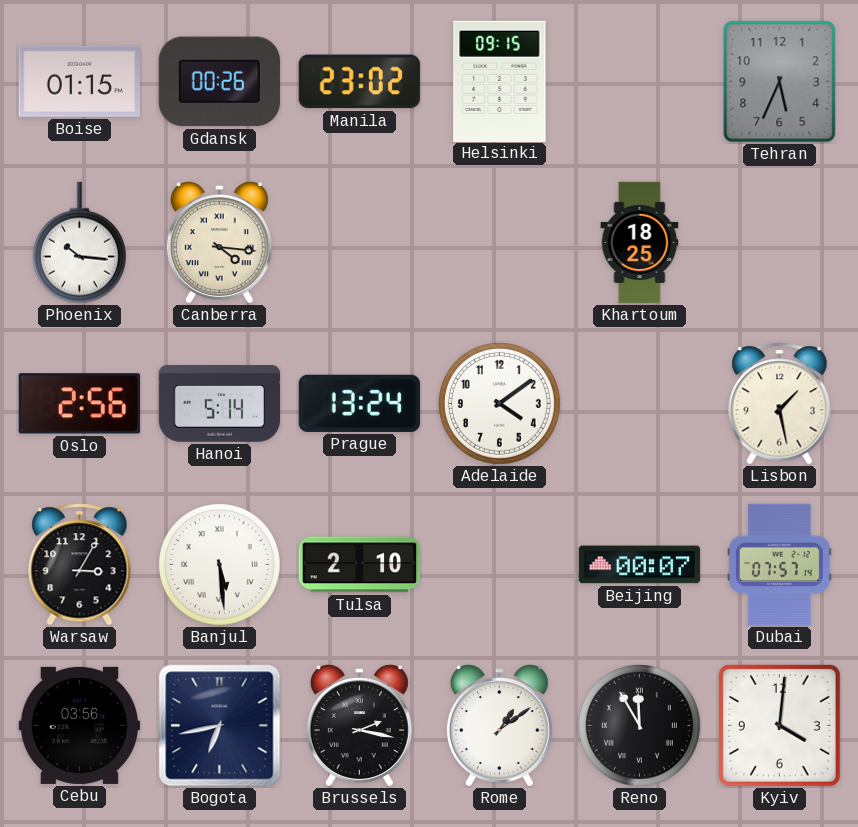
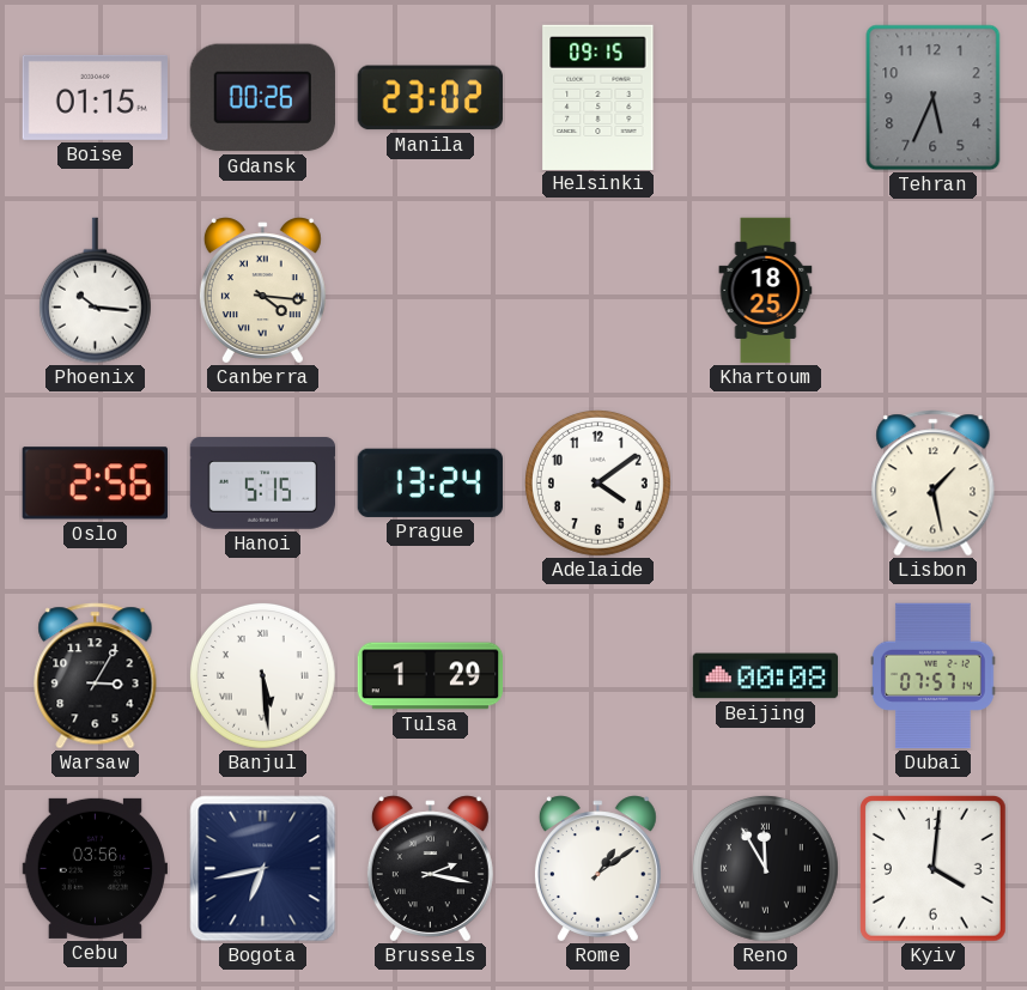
Hanoi: 5:14 -> 5:15
Tulsa: 2:10 -> 1:29
Beijing: 00:07 -> 00:08
